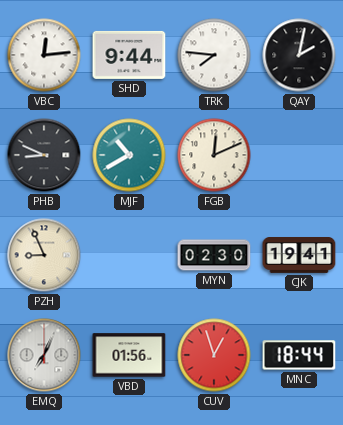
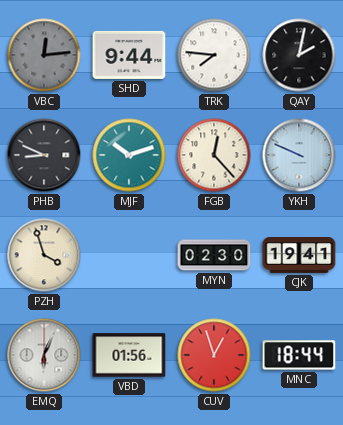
VBC dial: white -> grey
MJF: 10:40 -> 10:12
FGB: 12:11 -> 12:23
YKH: none -> 9:49
PZH: 8:56 -> 3:57
EMQ: 7:04 -> 6:04
